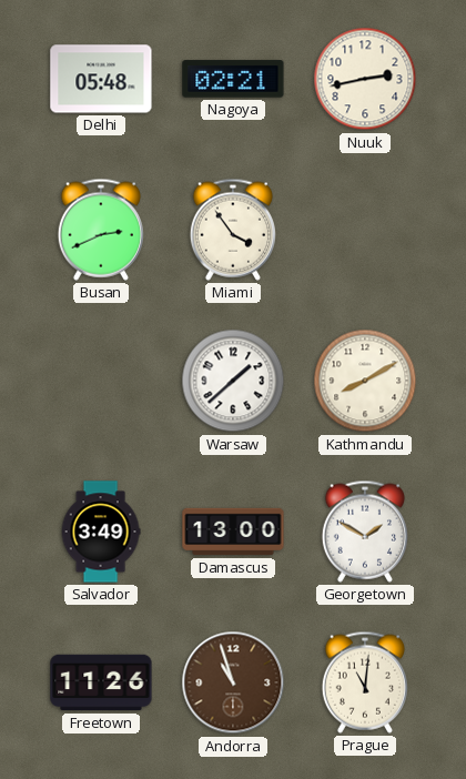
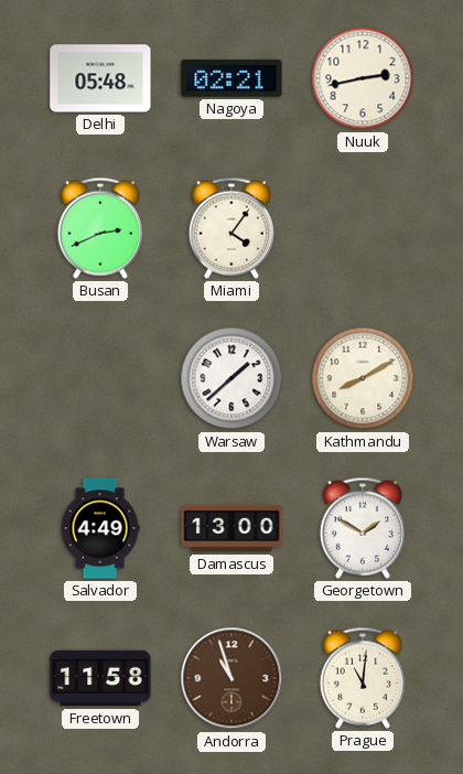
Miami: 3:54 -> 4:06
Salvador: 3:49 -> 4:49
Freetown: 11:26 -> 11:58
